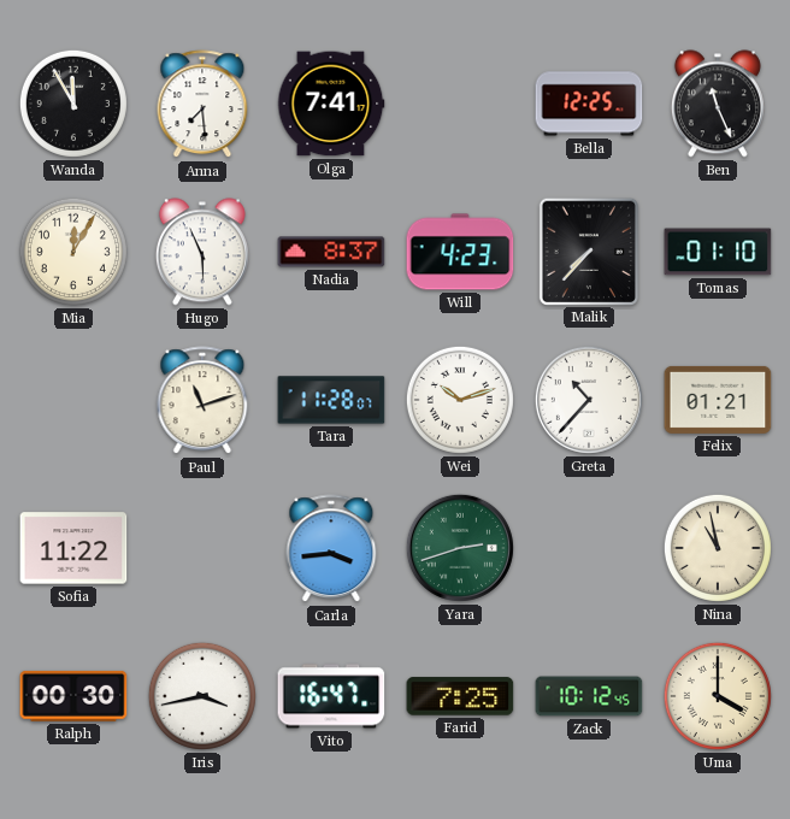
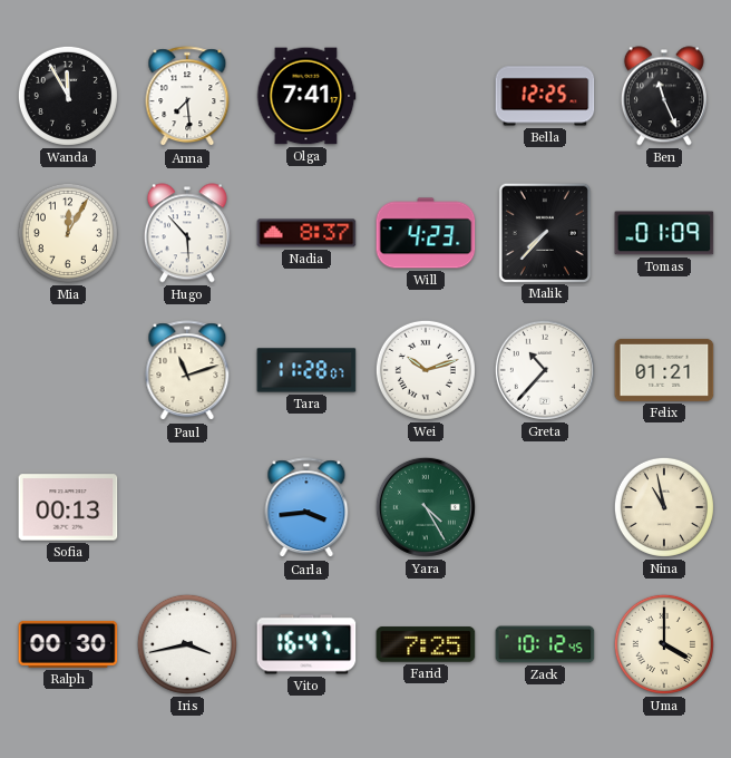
Hugo: 5:56 -> 5:53
Tomas: 01:10 -> 01:09
Sofia: 11:22 -> 00:13
Yara: 2:42 -> 4:25
